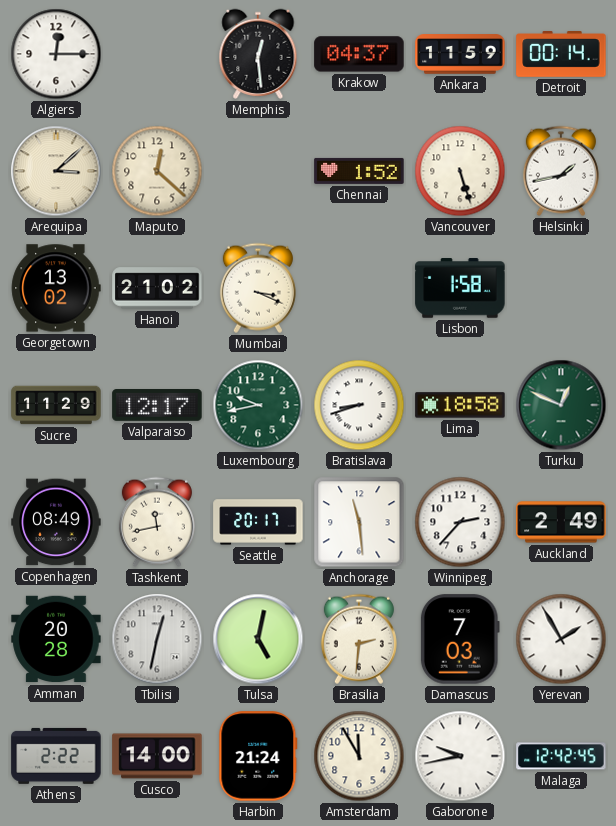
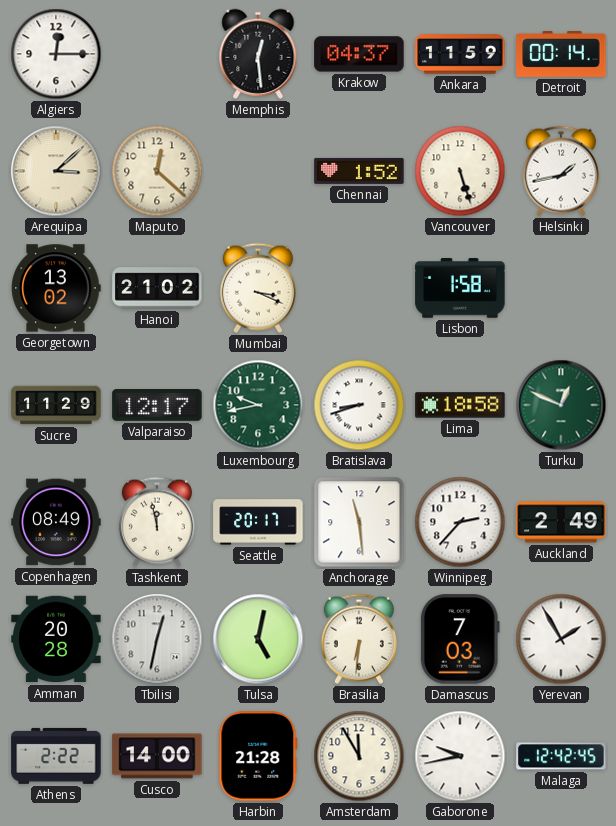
Tashkent: 11:43 -> 11:58
Brasilia: 2:31 -> 6:31
Harbin: 21:24 -> 21:28
